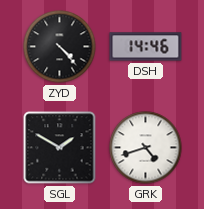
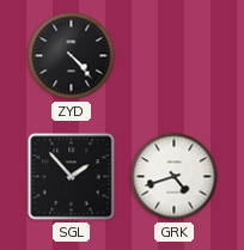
DSH: 14:46 -> none
SGL: 1:50 -> 1:53
